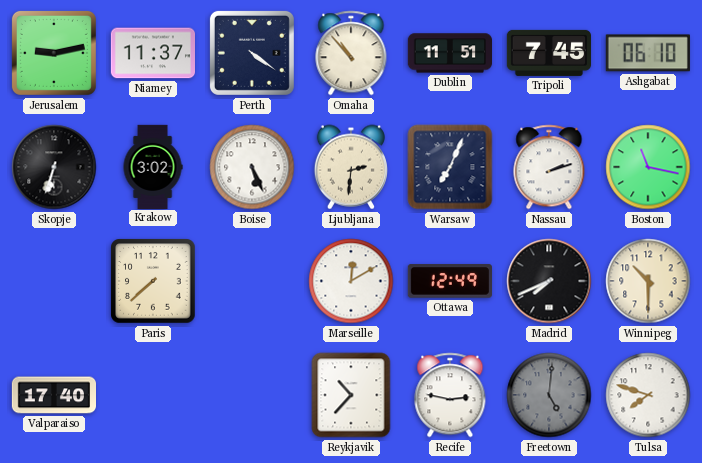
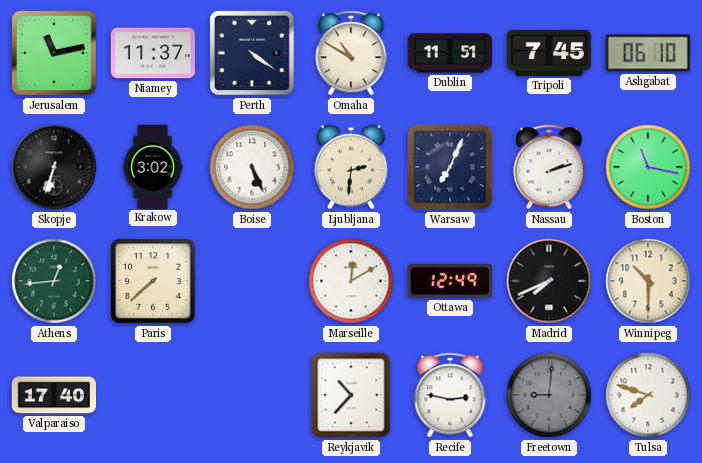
Jerusalem: 9:13 -> 11:13
Omaha: 10:53 -> 10:50
Athens: none -> 12:44
Freetown: 5:01 -> 9:01
